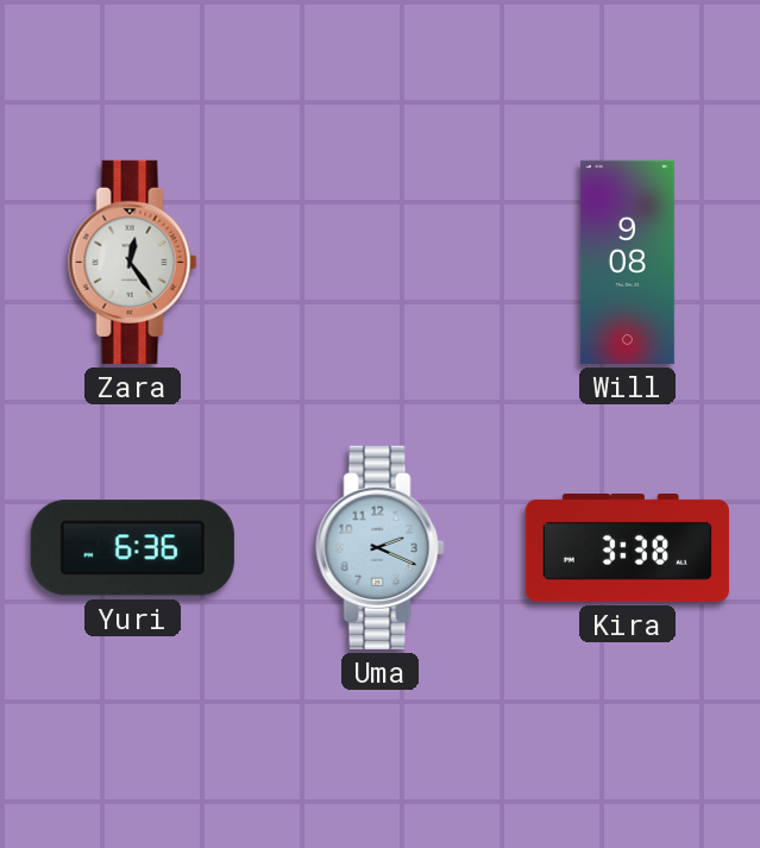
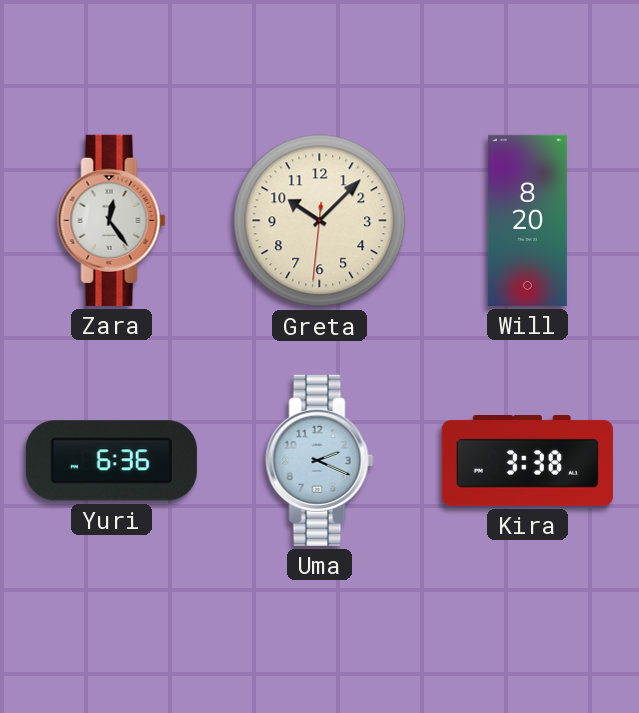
Greta: none -> 10:07
Will: 9:08 -> 8:20
